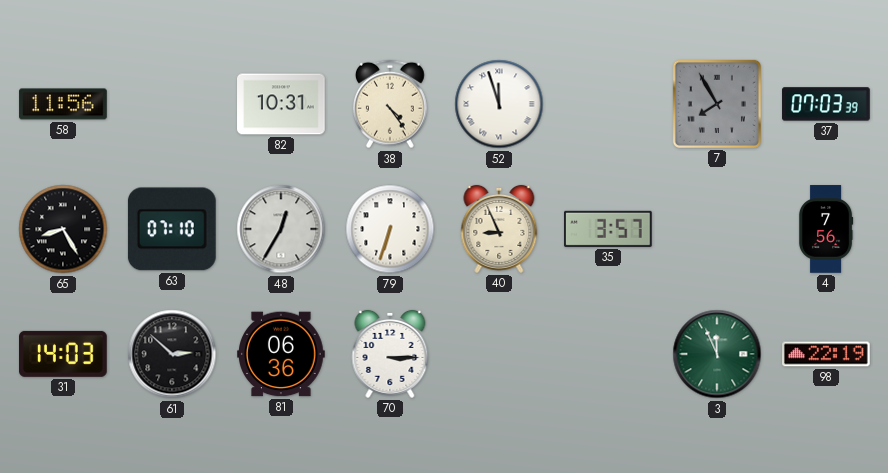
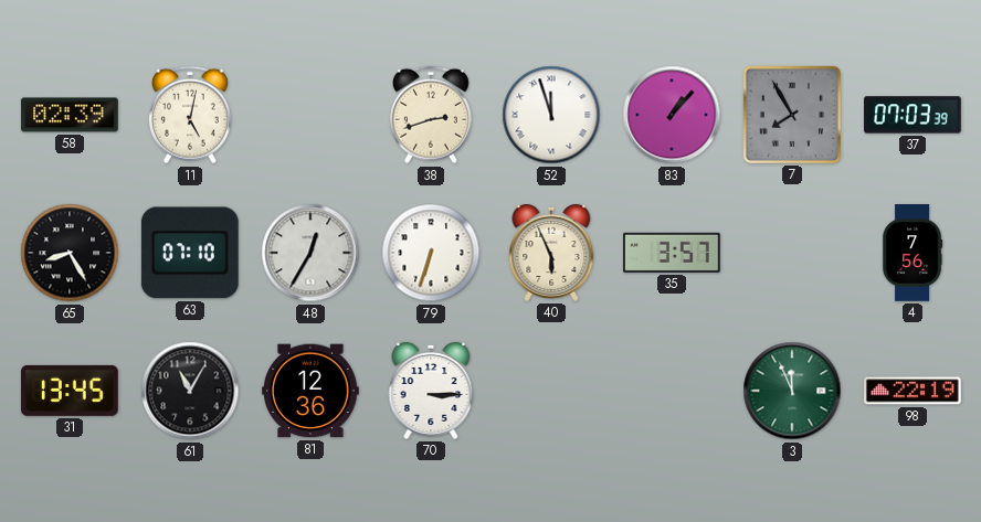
58: 11:56 -> 02:39
11: none -> 5:02
82: 10:31 -> none
38: 4:24 -> 2:42
83: none -> 1:07
40: 8:56 -> 5:56
31: 14:03 -> 13:45
61: 2:52 -> 11:05
81: 06:36 -> 12:36
